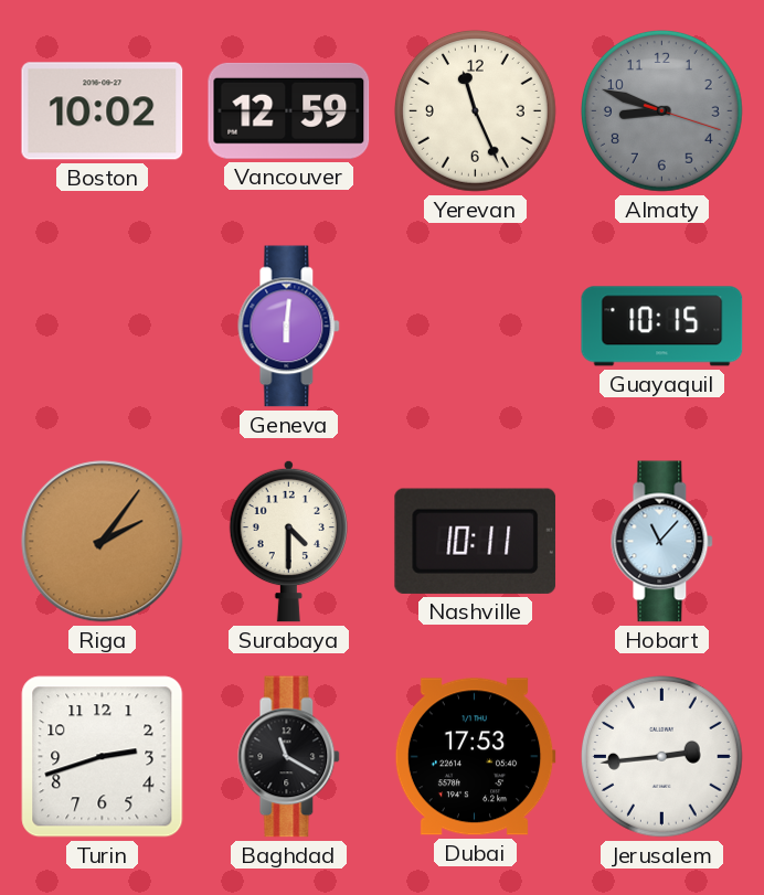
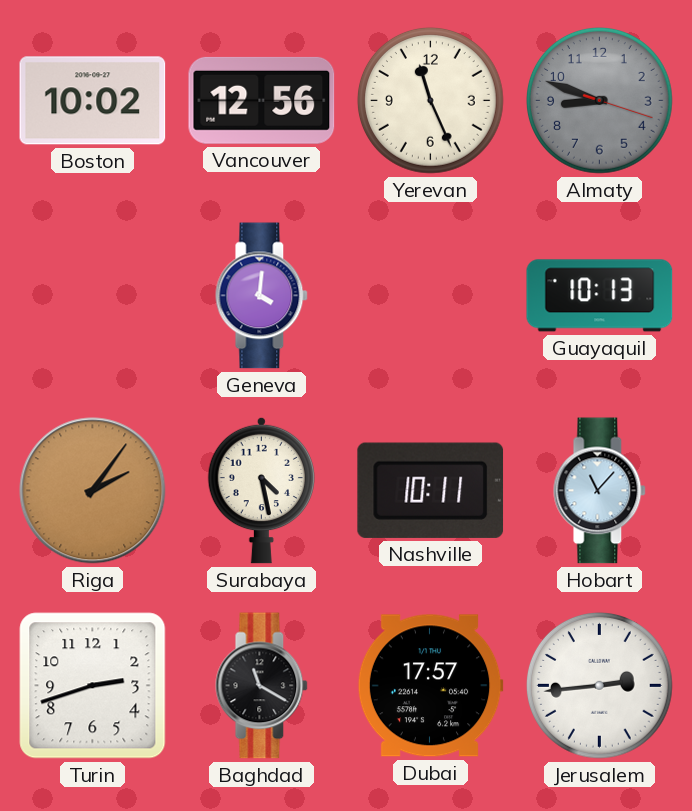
Vancouver: 12:59 -> 12:56
Geneva: 6:01 -> 4:01
Guayaquil: 10:15 -> 10:13
Surabaya: 4:30 -> 4:28
Dubai: 17:53 -> 17:57
